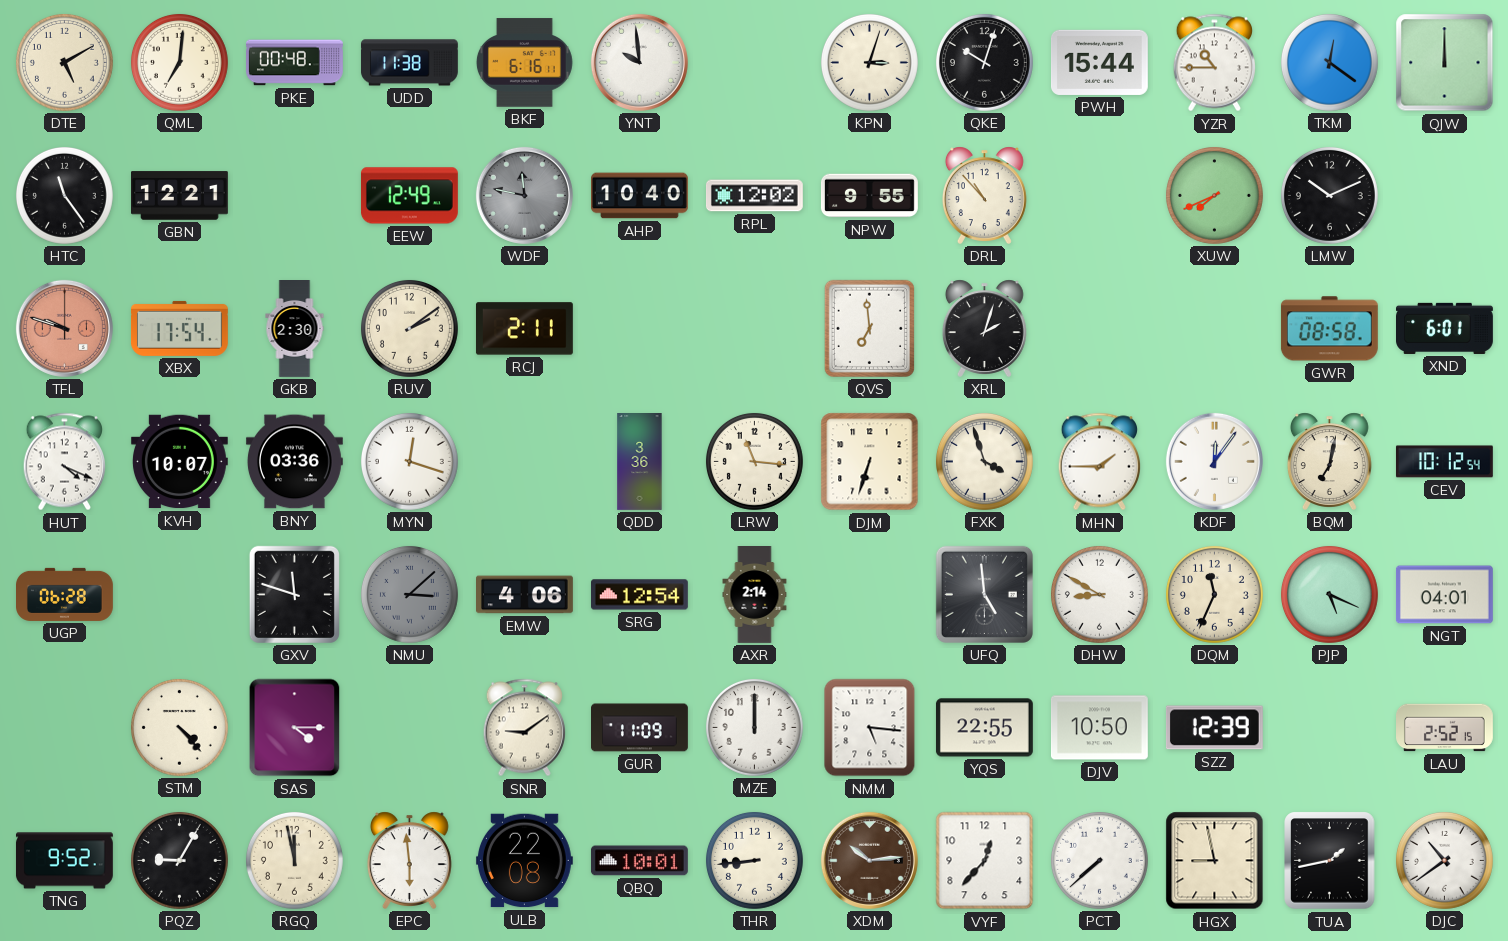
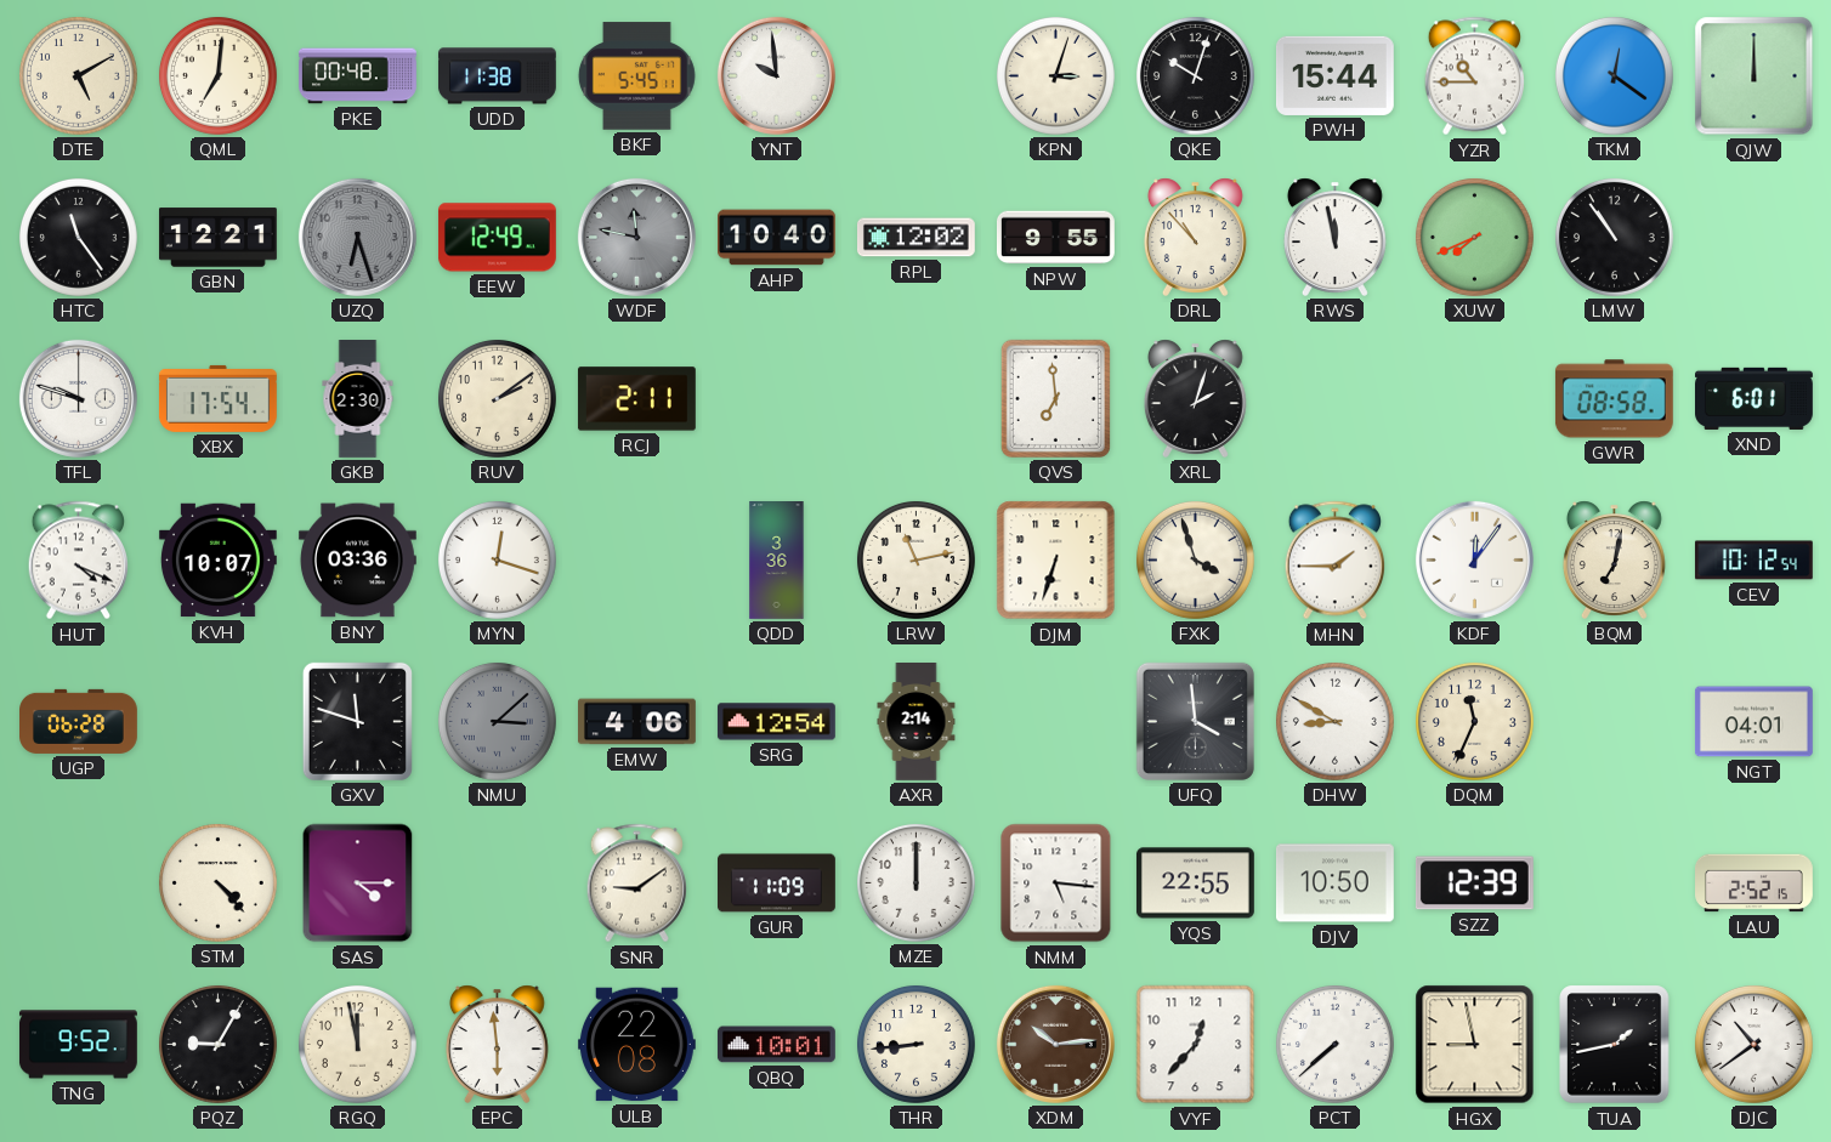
BKF: 6:16 -> 5:45
UZQ: none -> 6:27
RWS: none -> 11:58
LMW: 10:11 -> 10:54
TFL dial: salmon -> white
LRW: 11:16 -> 11:13
UFQ: 4:59 -> 3:59
PJP: 5:19 -> none
